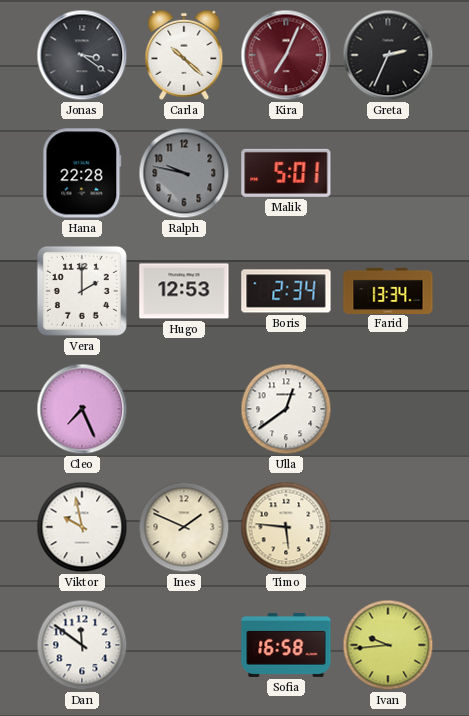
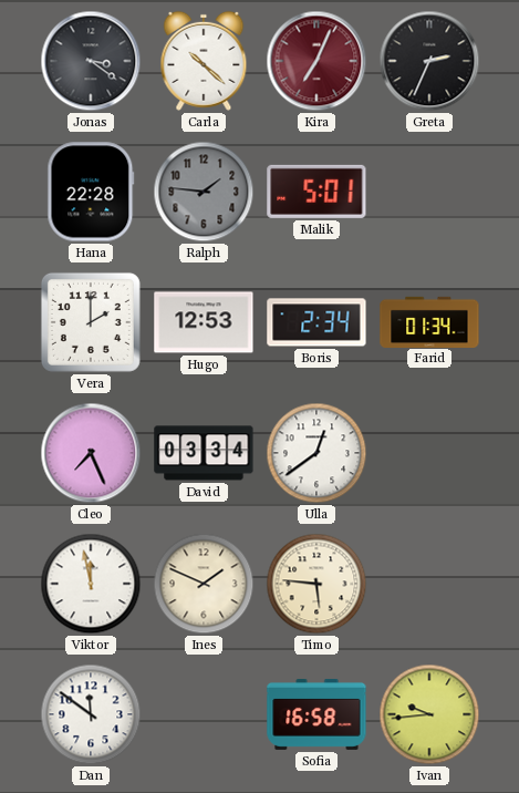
Ralph: 9:47 -> 1:46
Farid: 13:34 -> 01:34
David: none -> 03:34
Viktor: 9:58 -> 11:58
